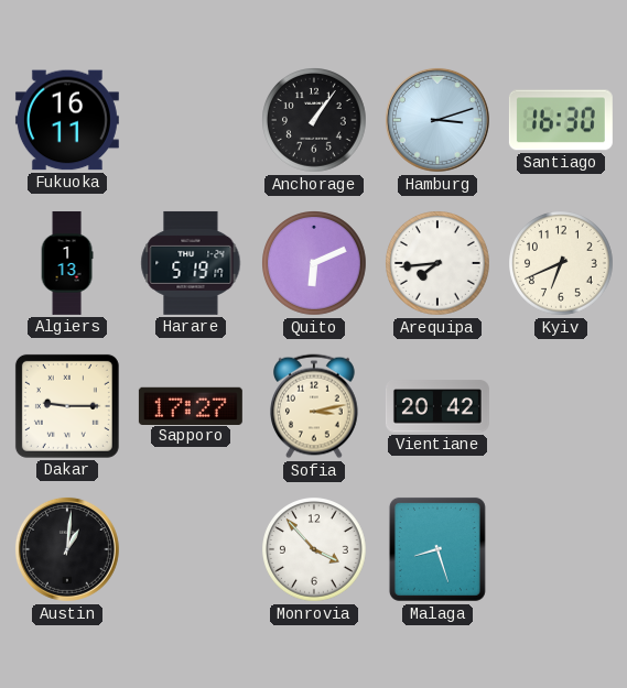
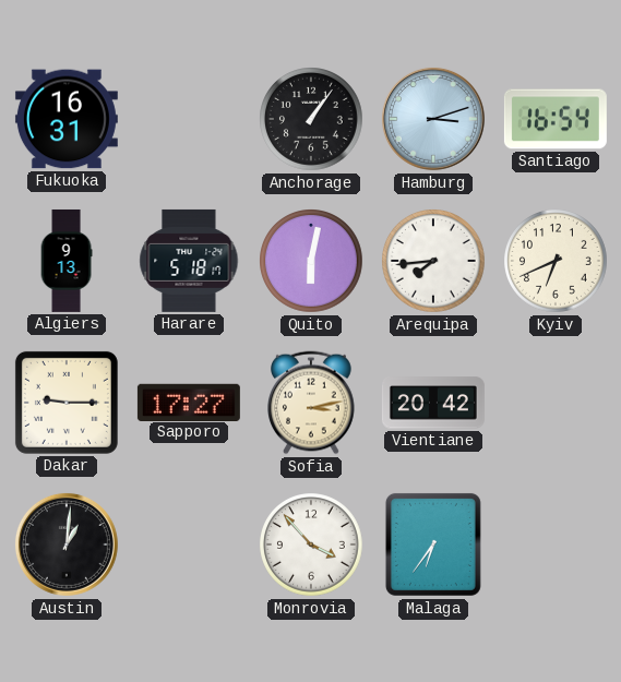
Fukuoka: 16:11 -> 16:31
Santiago: 16:30 -> 16:54
Algiers: 1:13 -> 9:13
Harare: 5:19 -> 5:18
Quito: 6:11 -> 6:02
Malaga: 8:27 -> 6:36
